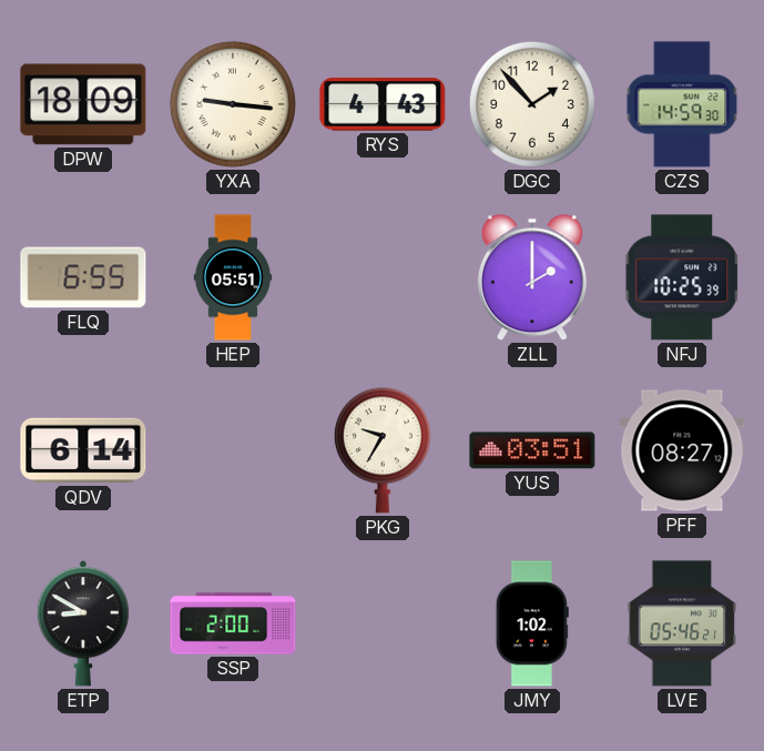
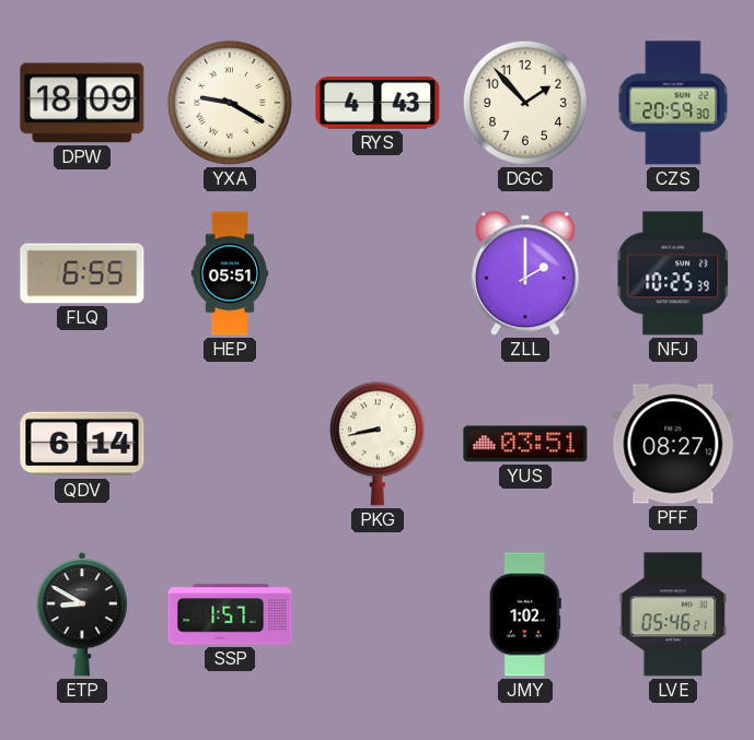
YXA: 9:16 -> 9:20
CZS: 14:59 -> 20:59
PKG: 9:35 -> 8:43
SSP: 2:00 -> 1:57
